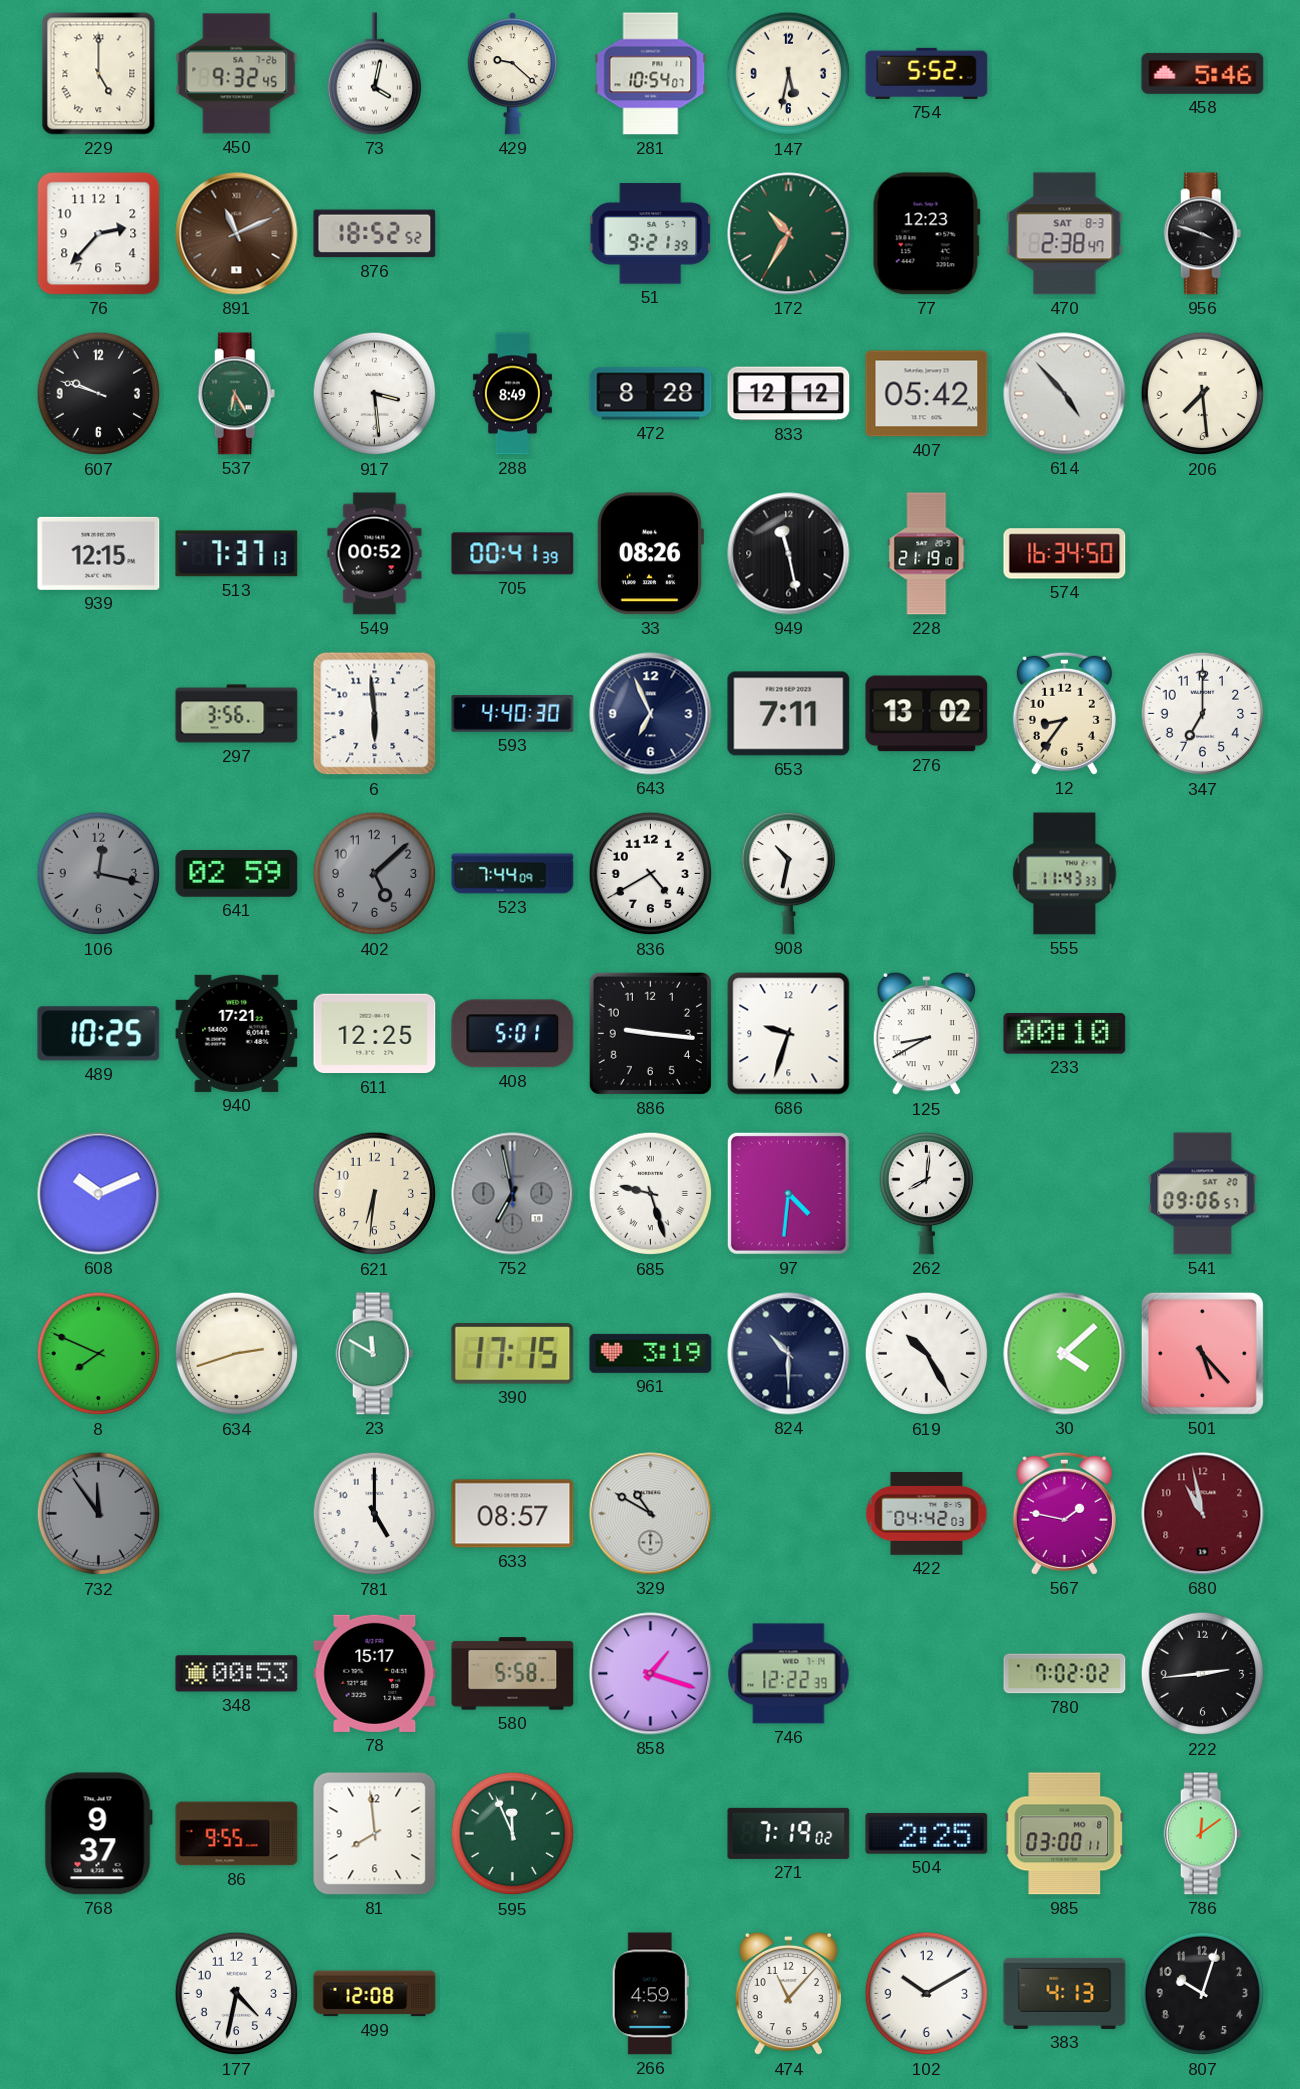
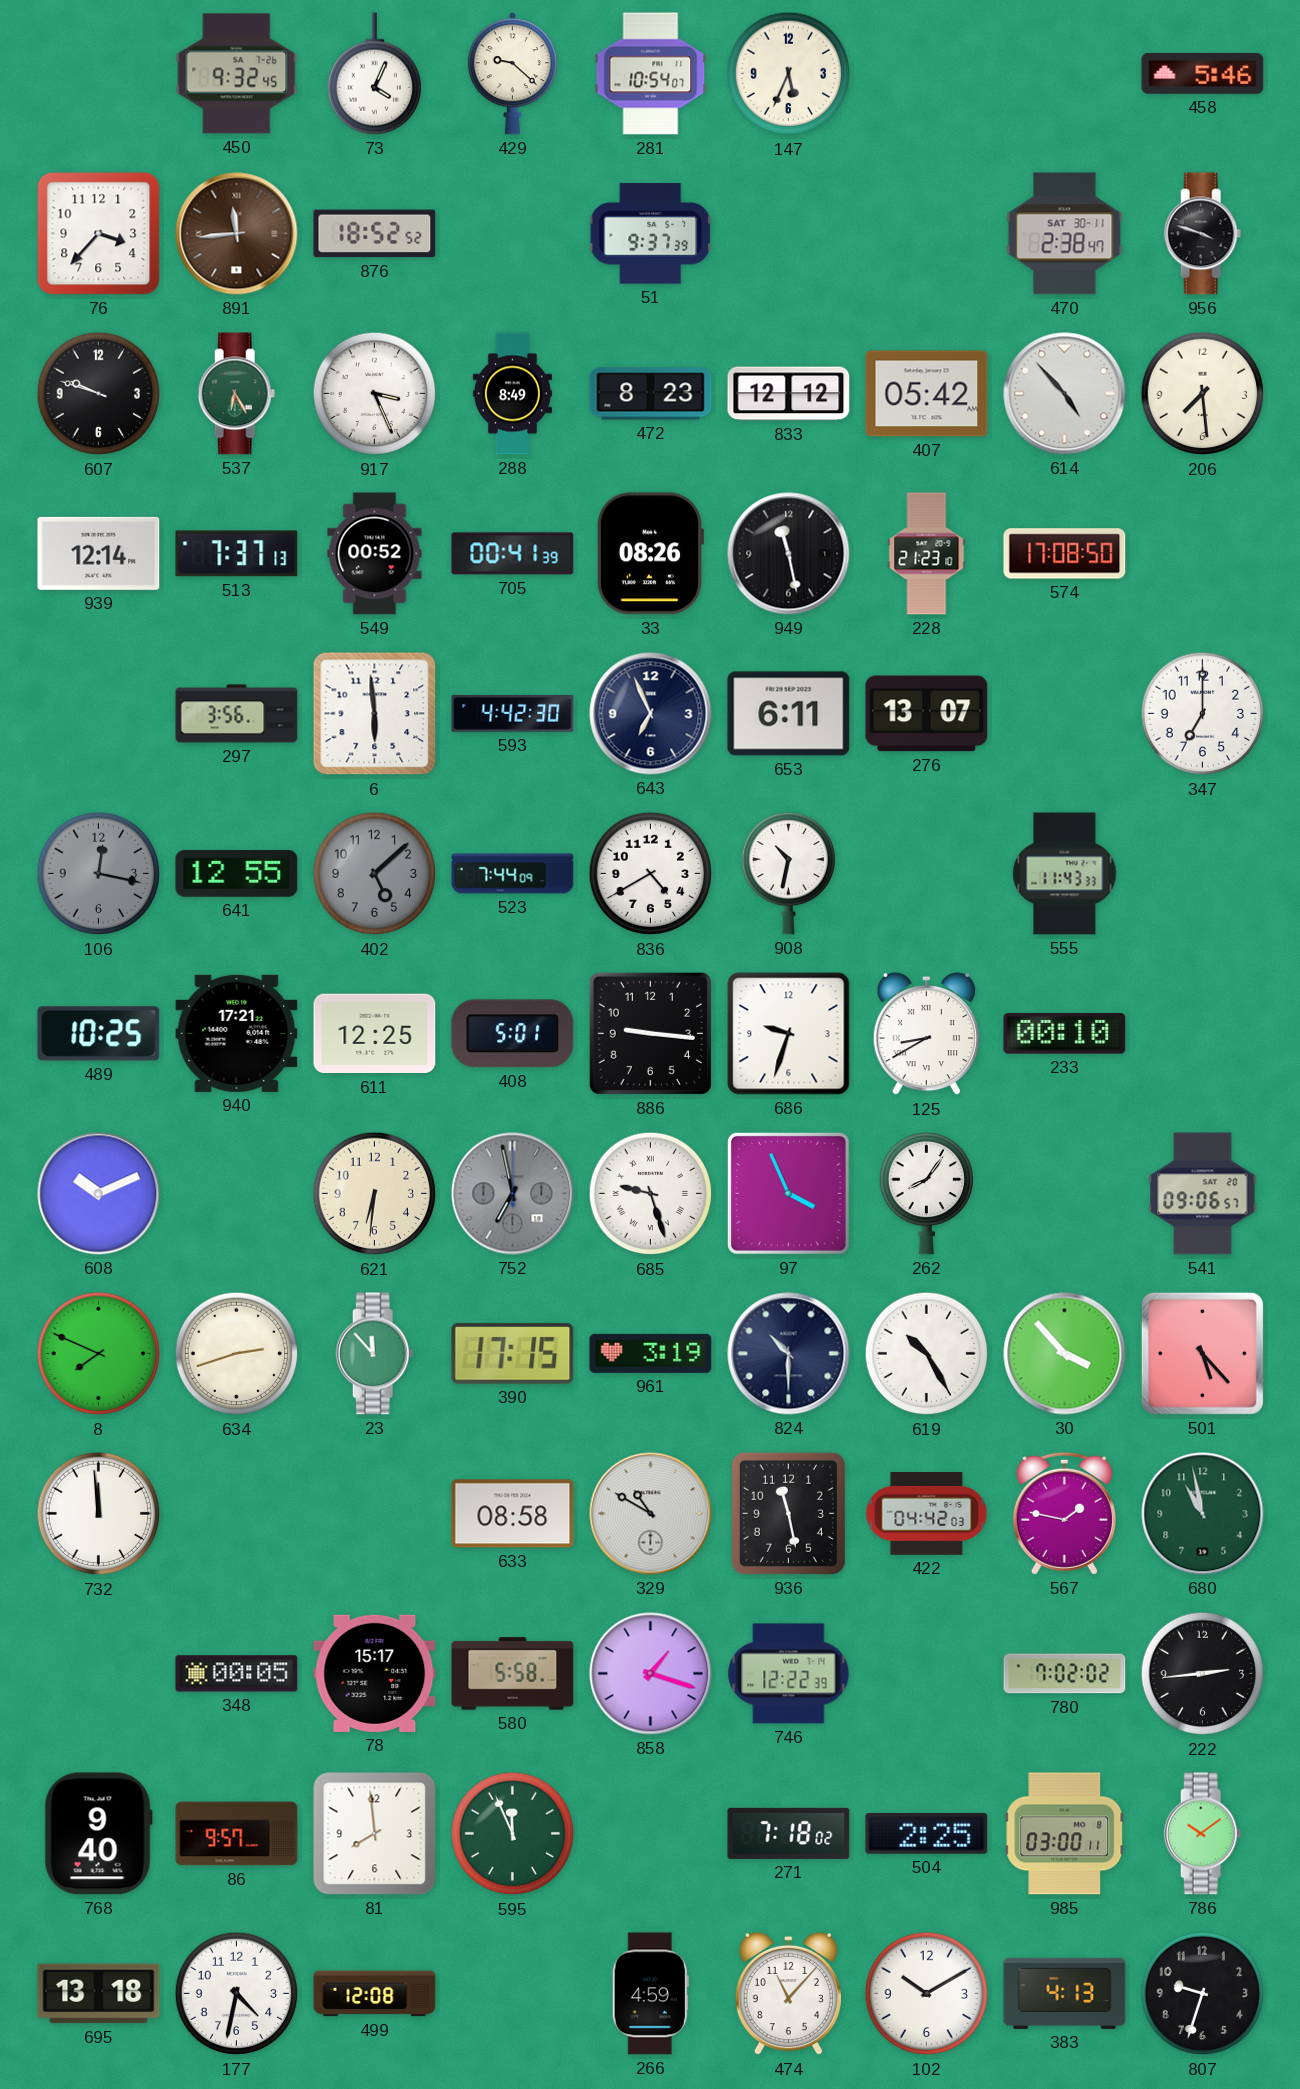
229: 5:00 -> none
73: 4:02 -> 4:04
147: 5:32 -> 5:34
754: 5:52 -> none
76: 2:37 -> 3:37
891: 11:11 -> 11:44
51: 9:21 -> 9:37
172: 10:35 -> none
77: 12:23 -> none
470 date: SAT 8-3 -> SAT 30-11
917: 3:29 -> 3:26
472: 8:28 -> 8:23
939: 12:15 -> 12:14
228: 21:19 -> 21:23
574: 16:34 -> 17:08
593: 4:40 -> 4:42
653: 7:11 -> 6:11
276: 13:02 -> 13:07
12: 8:36 -> none
641: 02:59 -> 12:55
97: 4:31 -> 3:56
262: 8:01 -> 8:06
23: 11:50 -> 11:53
30: 4:08 -> 3:53
732: 11:54 -> 11:59
732 dial: grey -> white
781: 5:00 -> none
633: 08:57 -> 08:58
936: none -> 11:28
680 dial: burgundy -> green
348: 00:53 -> 00:05
768: 9:37 -> 9:40
86: 9:55 -> 9:57
271: 7:19 -> 7:18
786: 12:09 -> 10:09
695: none -> 13:18
807: 10:03 -> 9:33
